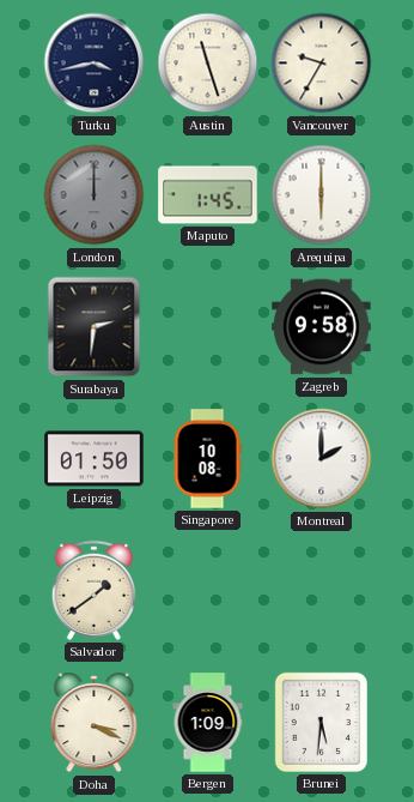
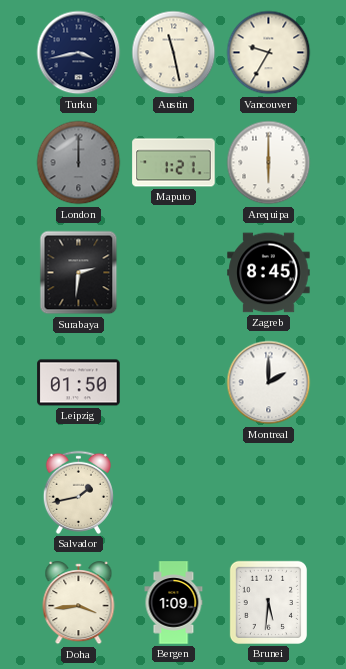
Austin: 11:27 -> 11:28
Maputo: 1:45 -> 1:21
Zagreb: 9:58 -> 8:45
Singapore: 10:08 -> none
Salvador: 1:39 -> 1:43
Doha: 3:19 -> 3:44
